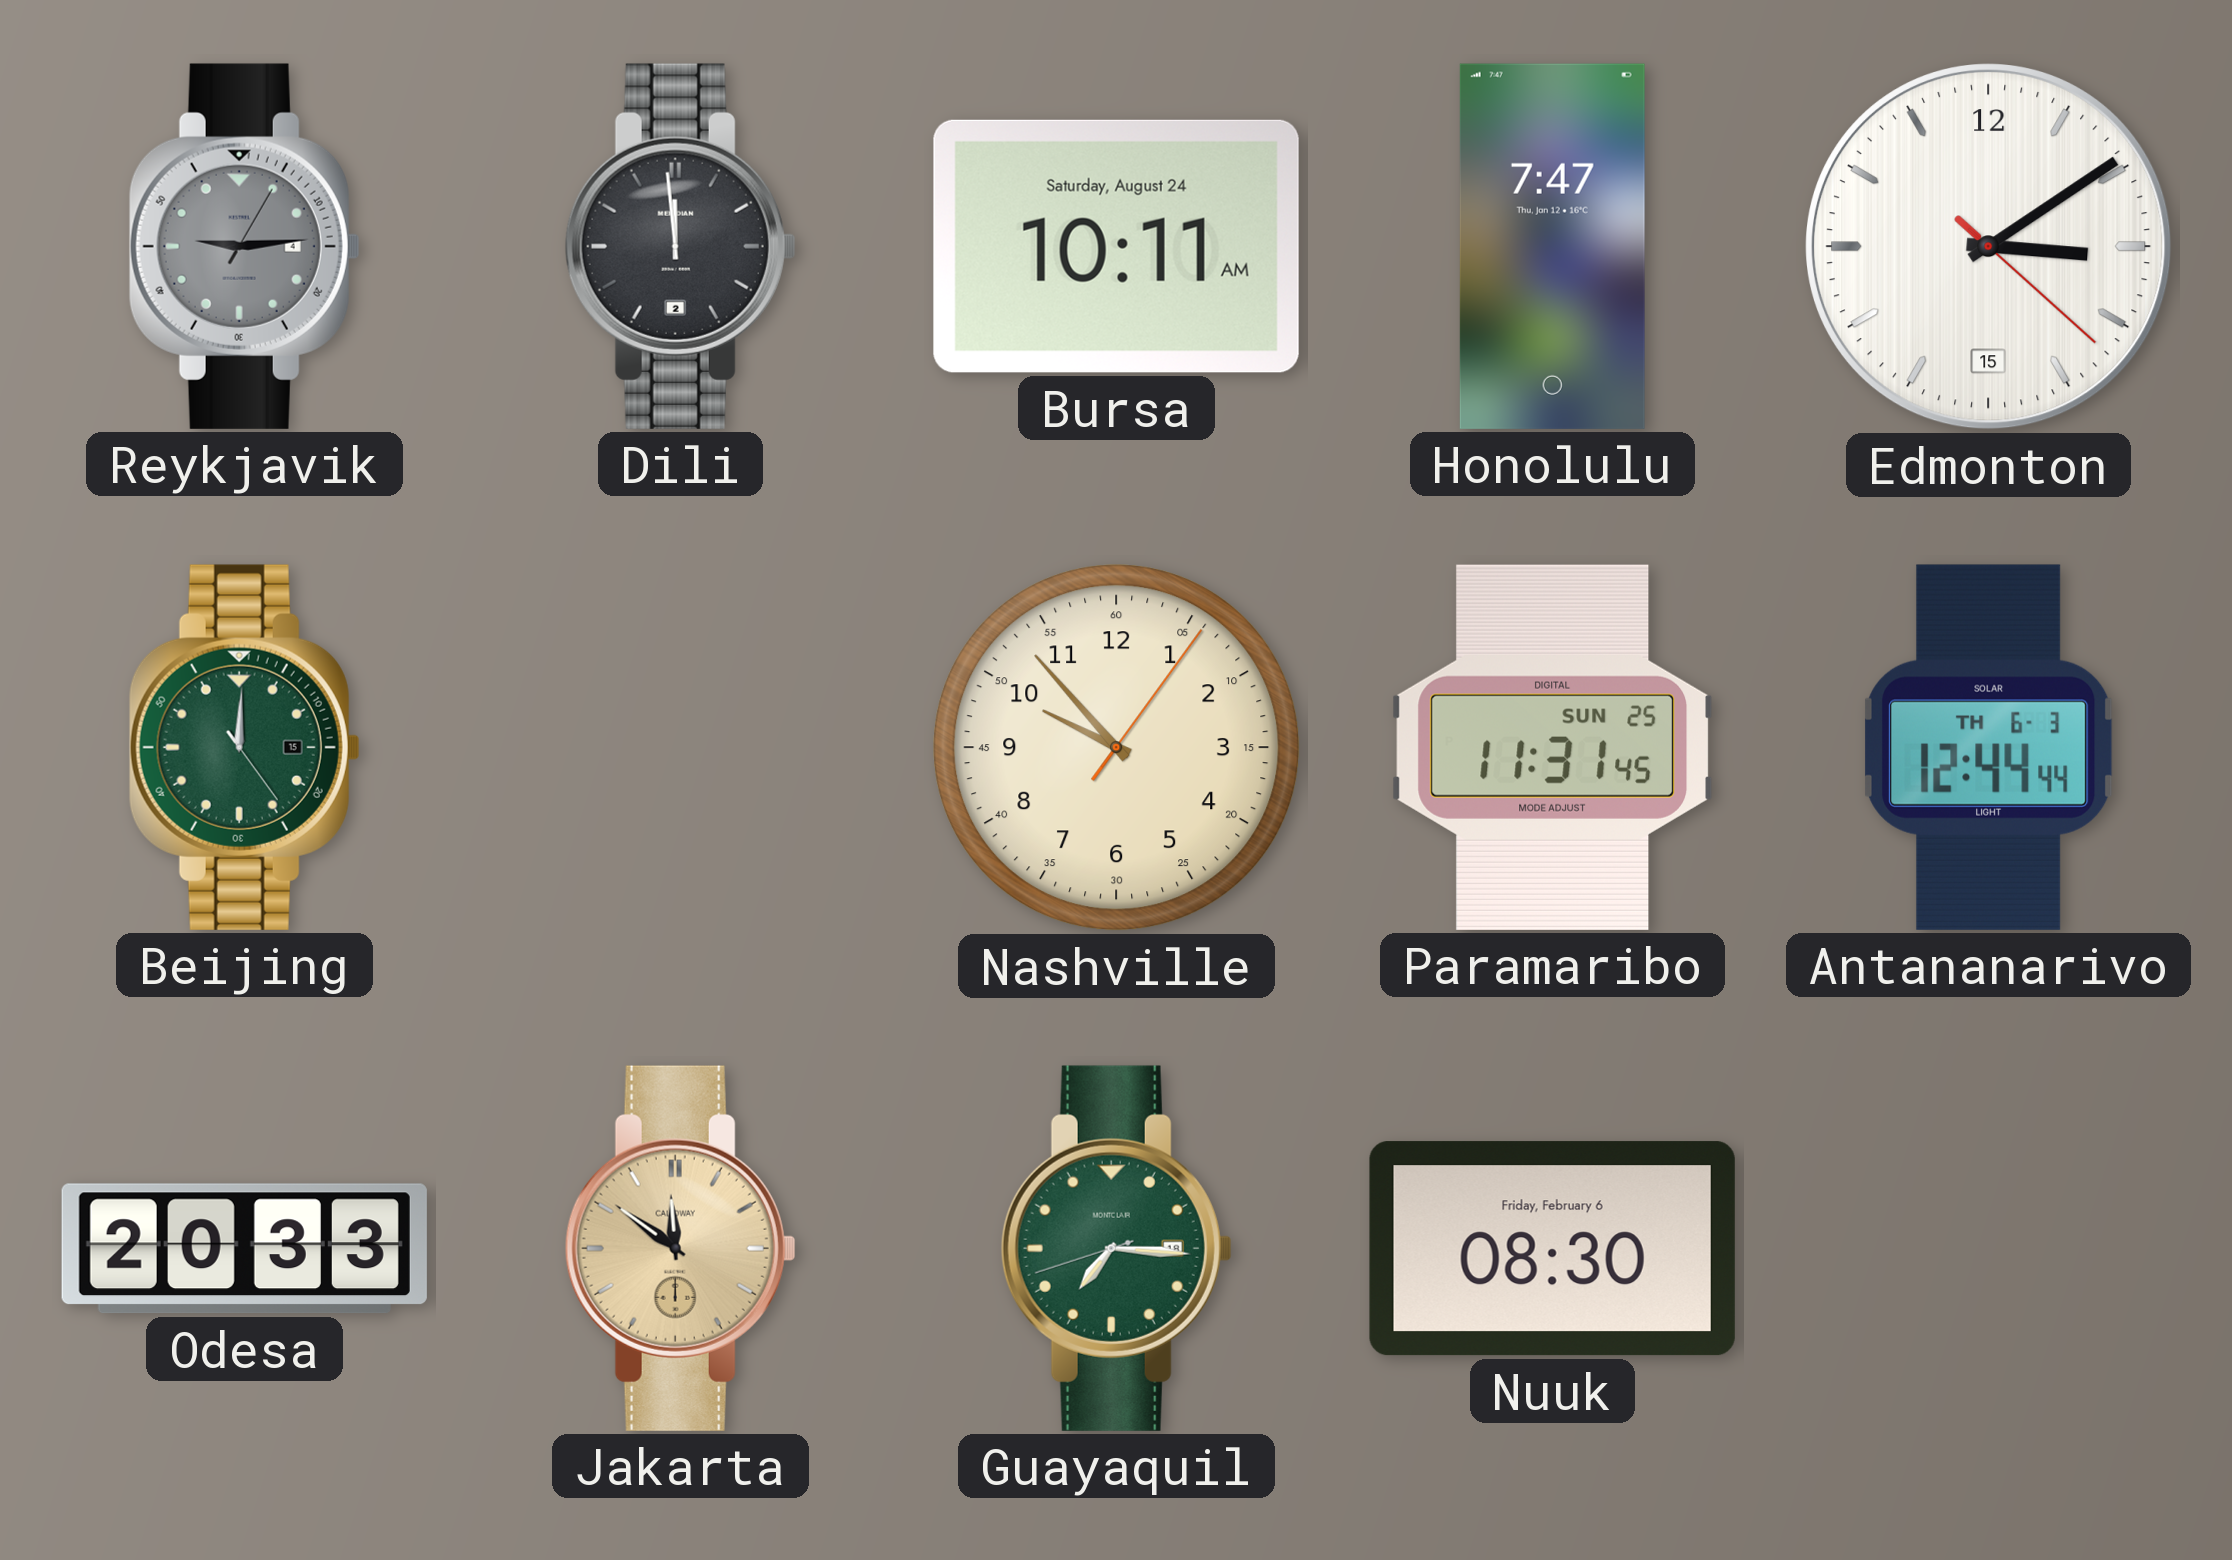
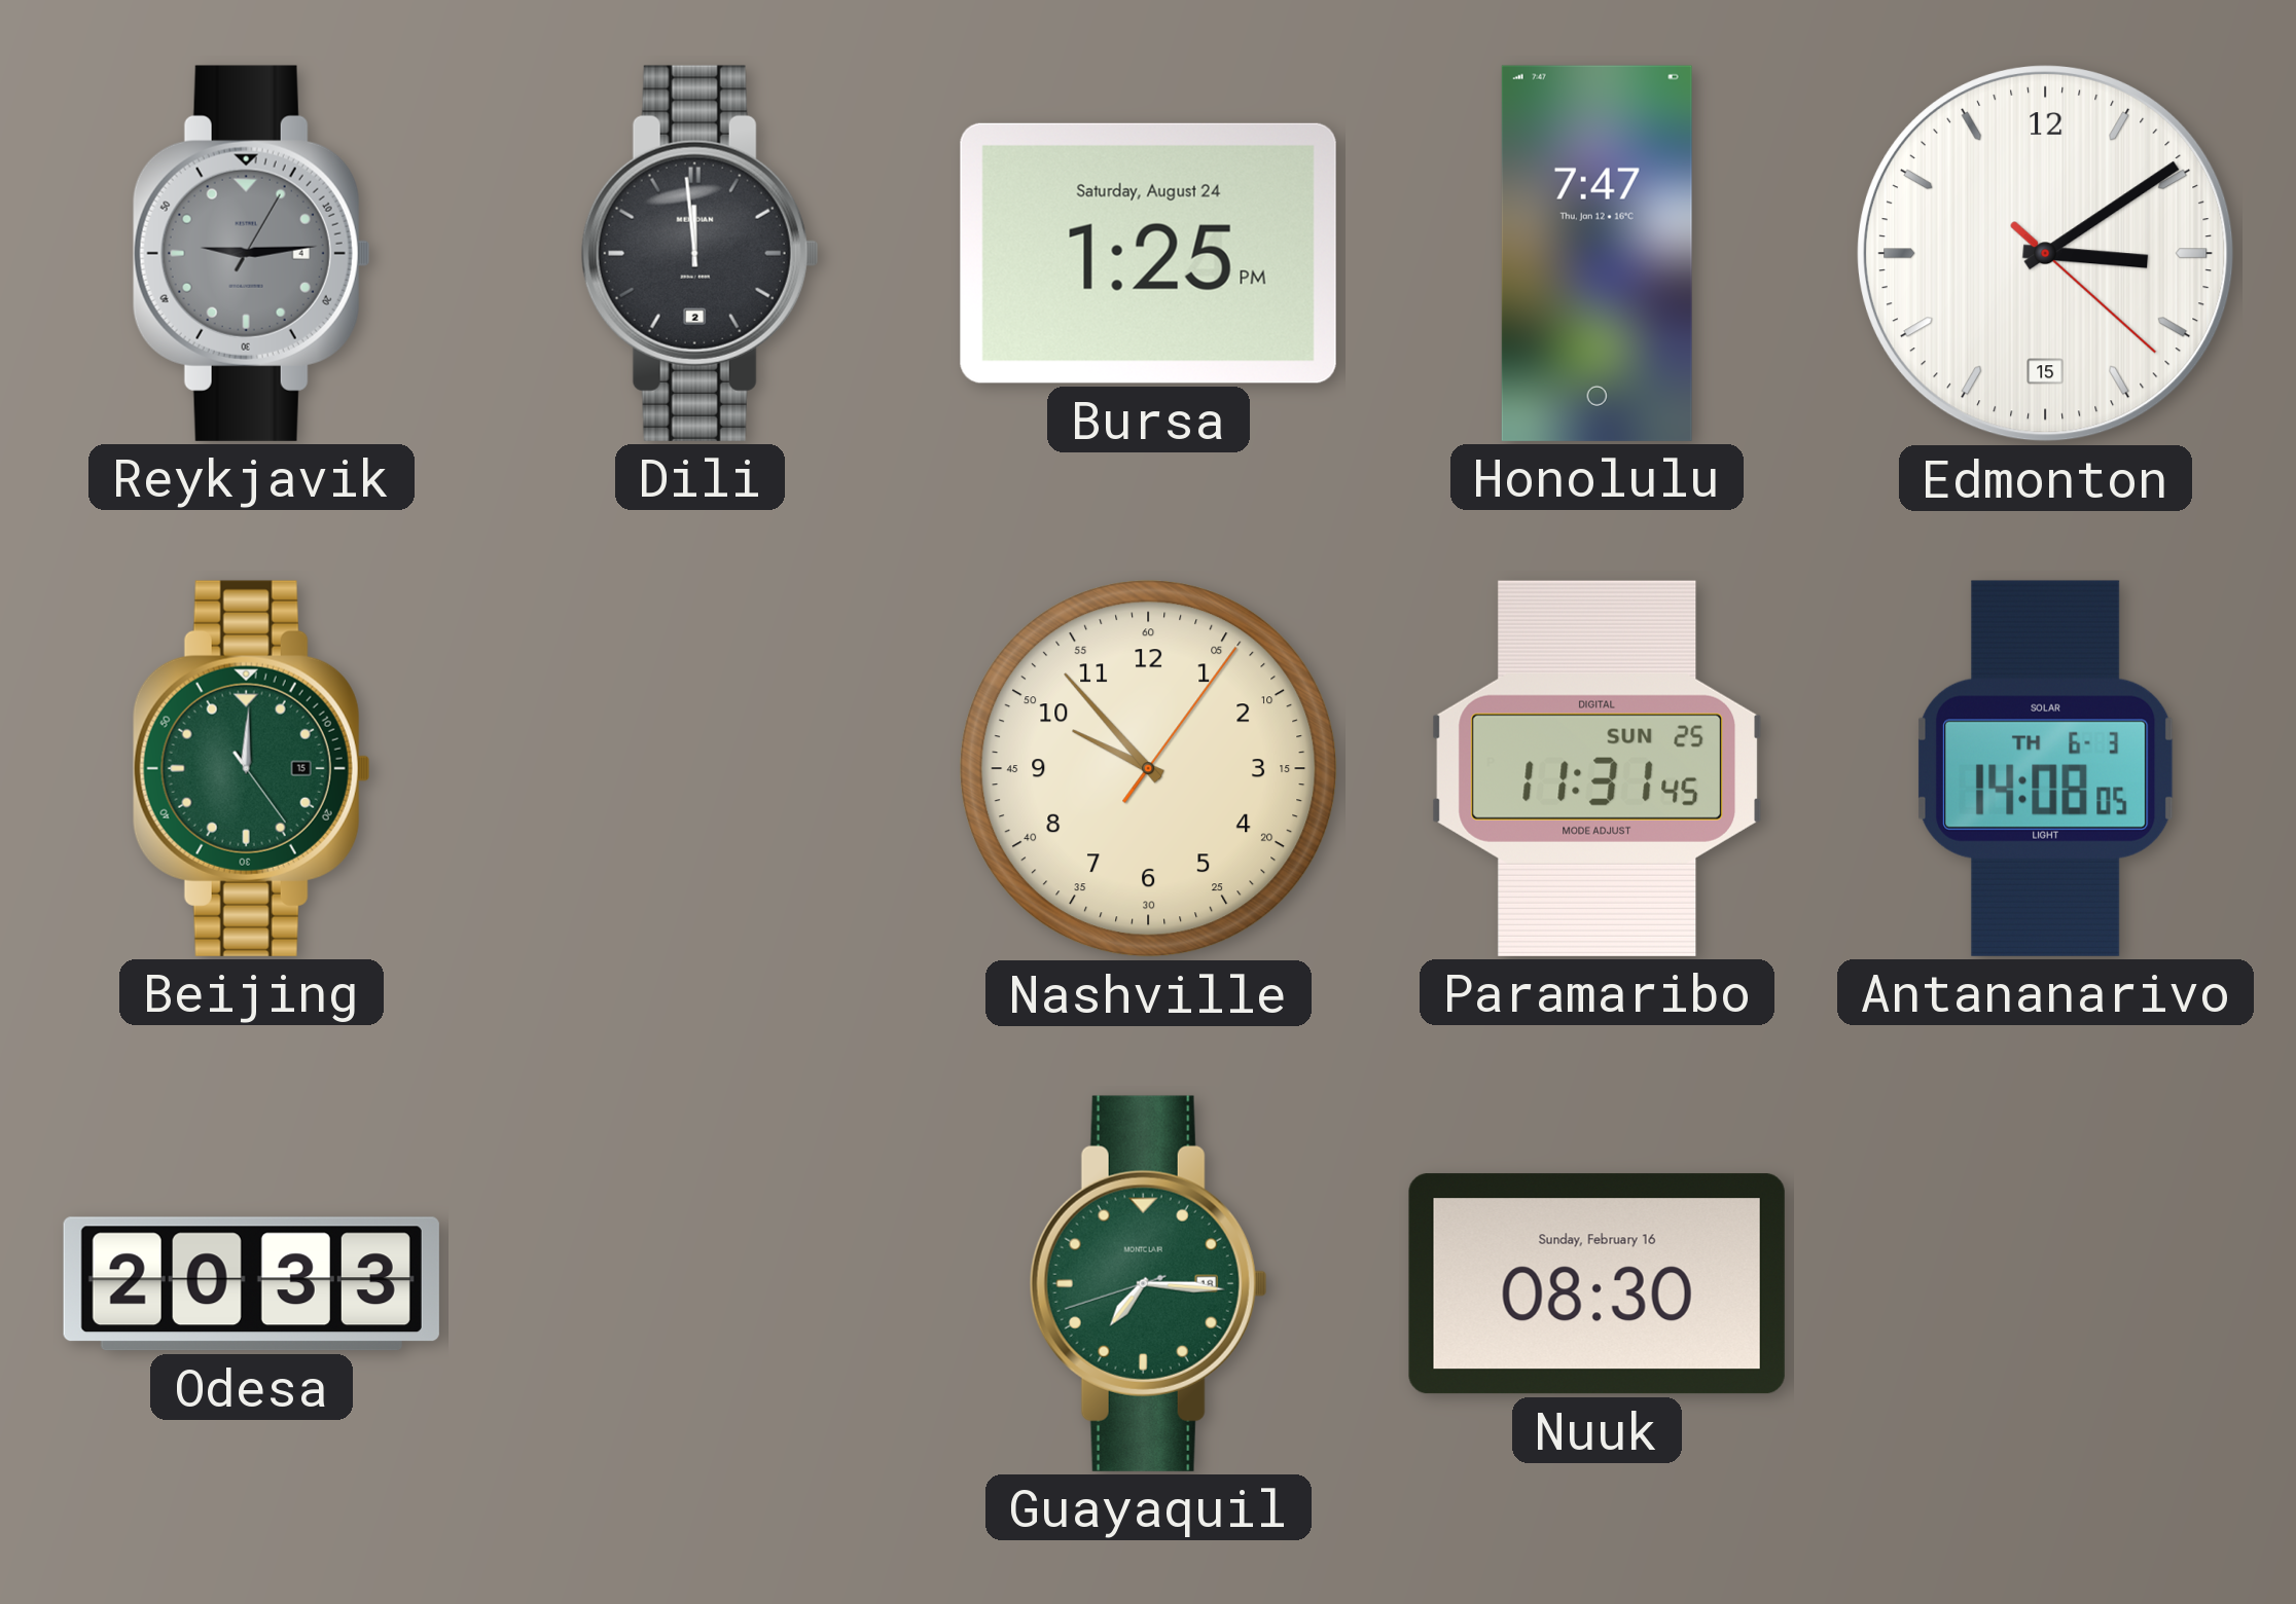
Bursa: 10:11 -> 1:25
Antananarivo: 12:44 -> 14:08
Jakarta: 11:51 -> none
Nuuk date: Friday, February 6 -> Sunday, February 16
